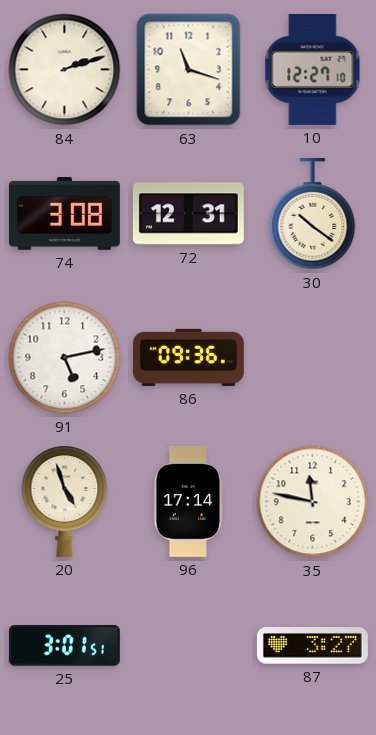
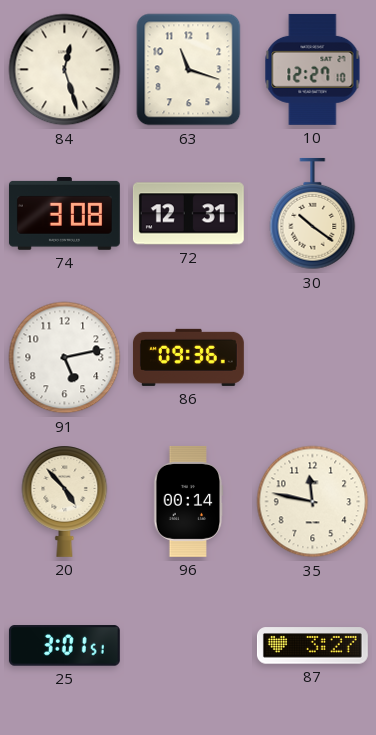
84: 2:12 -> 12:27
20: 4:57 -> 4:53
96: 17:14 -> 00:14
